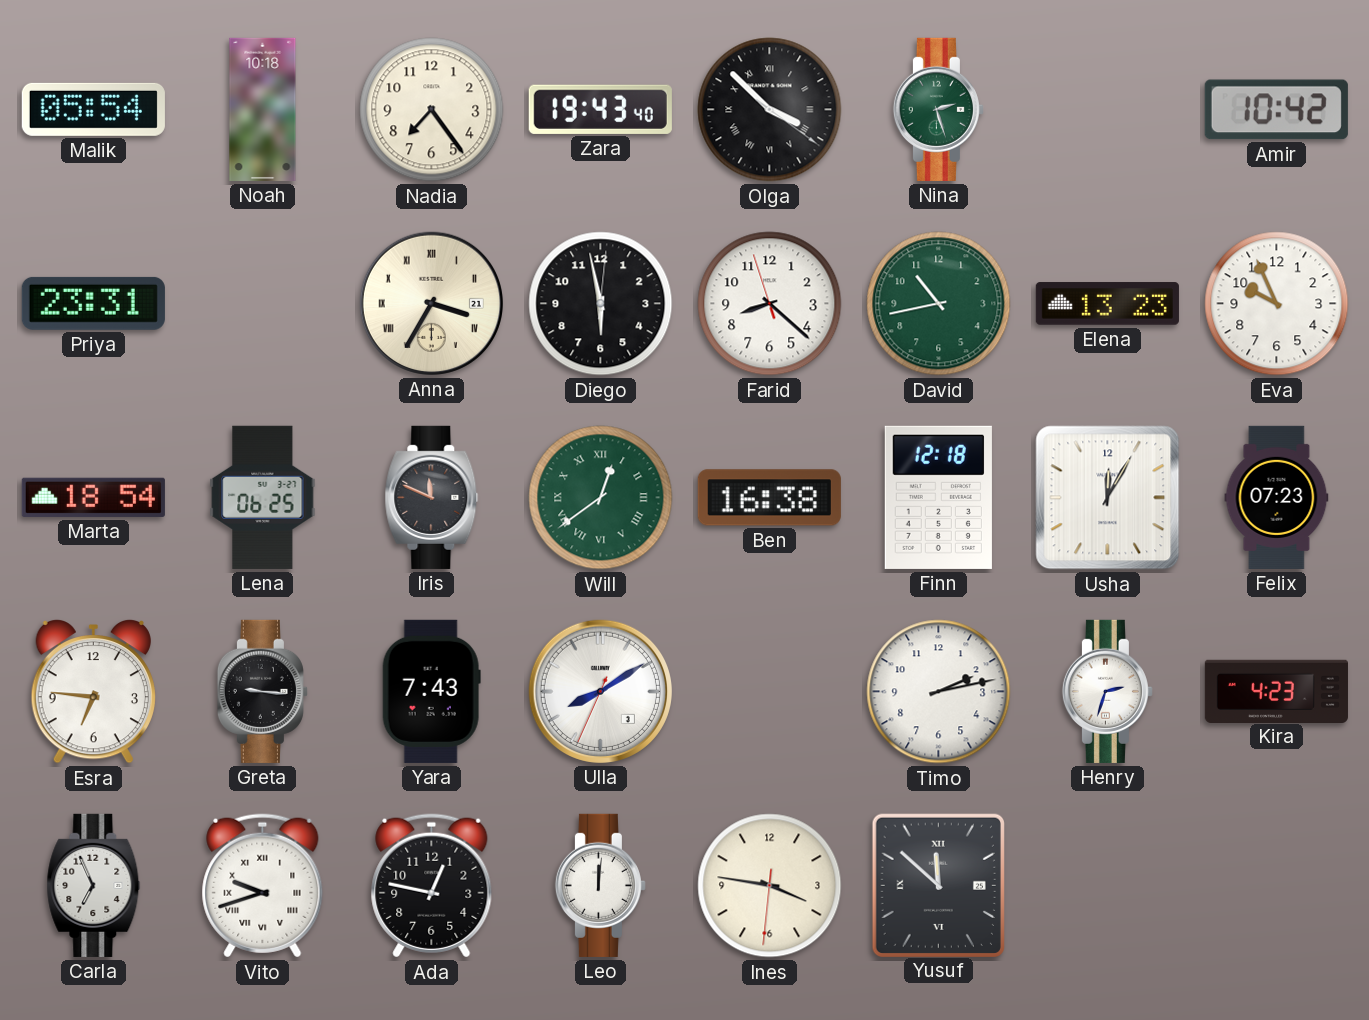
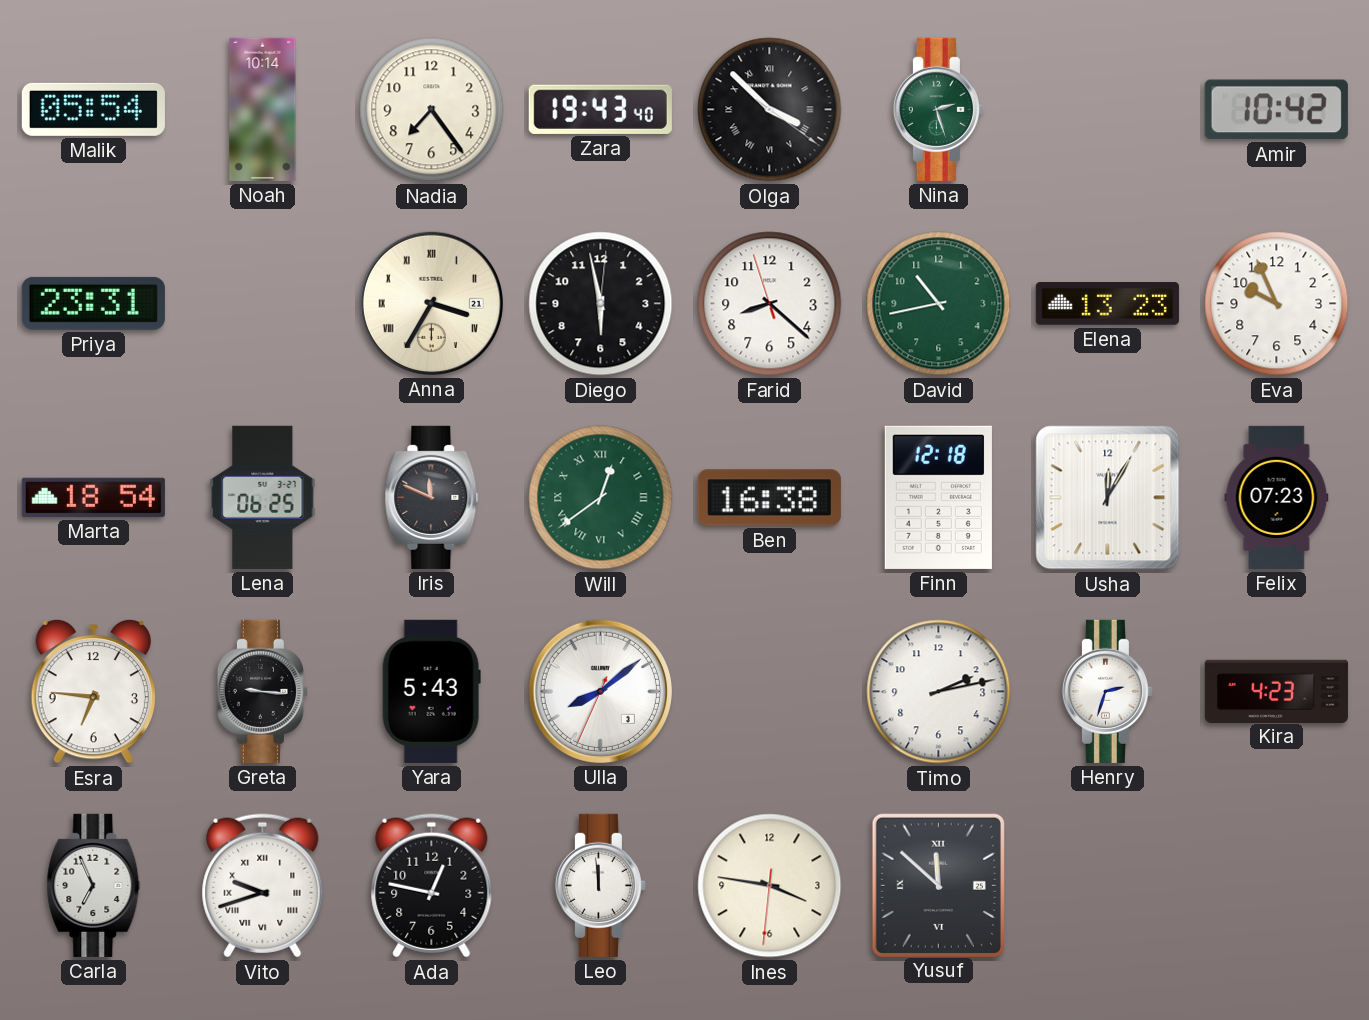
Noah: 10:18 -> 10:14
Yara: 7:43 -> 5:43
Ulla: 8:09 -> 8:08
Leo: 12:01 -> 11:59
